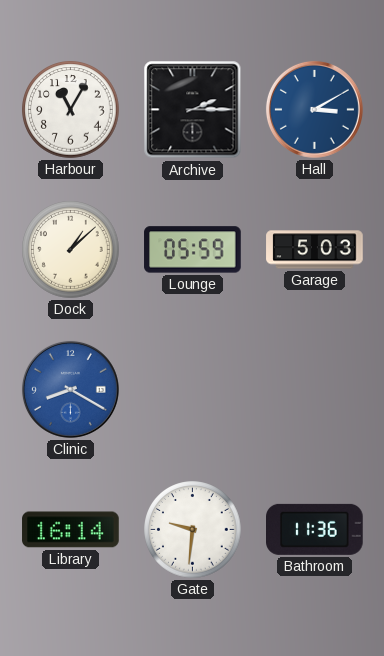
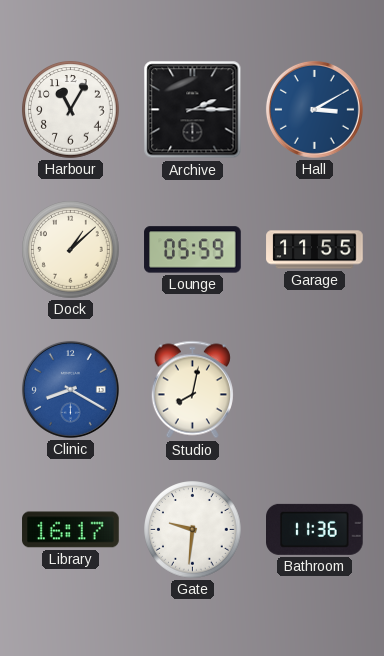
Garage: 5:03 -> 11:55
Studio: none -> 8:02
Library: 16:14 -> 16:17
